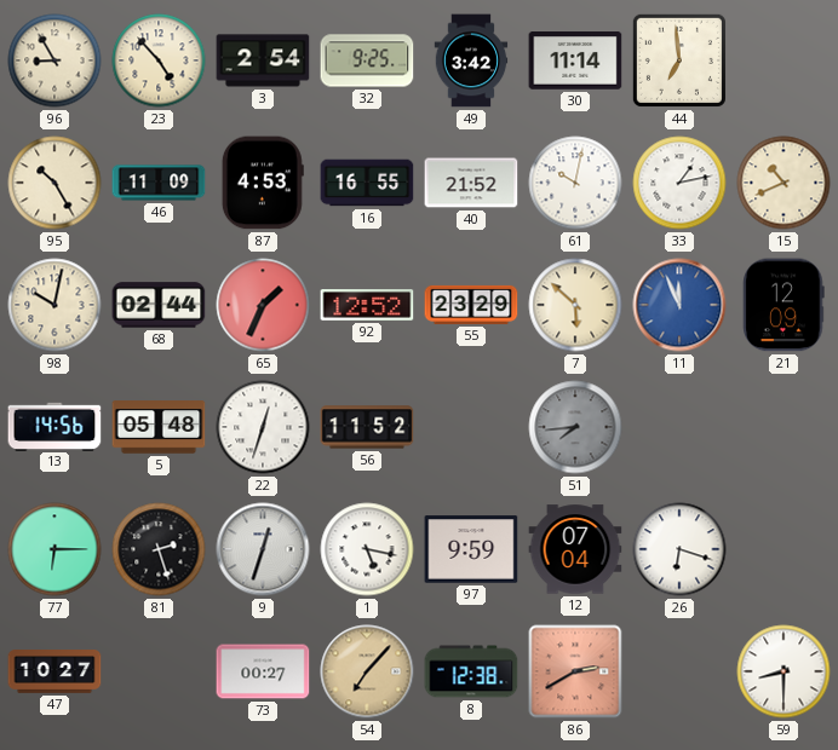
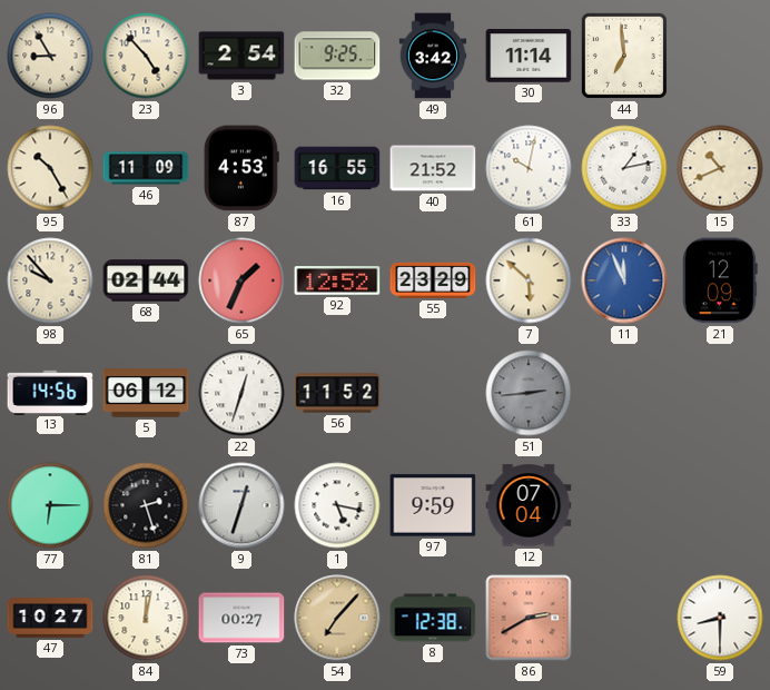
98: 10:02 -> 9:53
5: 05:48 -> 06:12
51: 7:44 -> 2:44
26: 6:18 -> none
84: none -> 12:02
